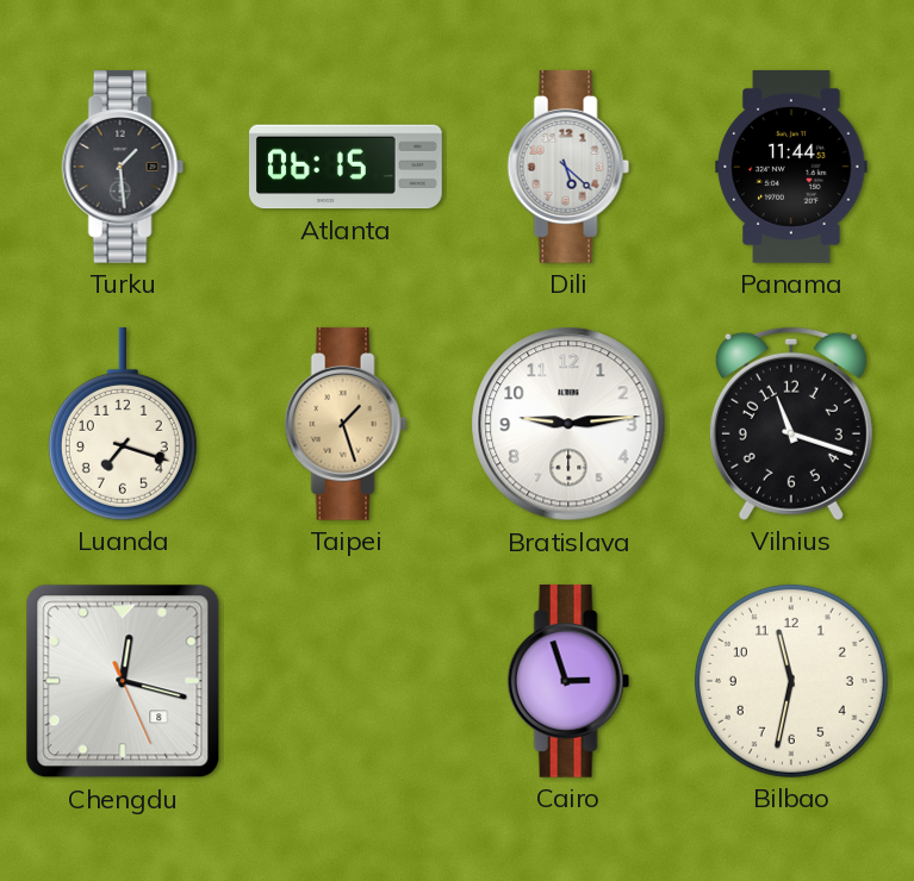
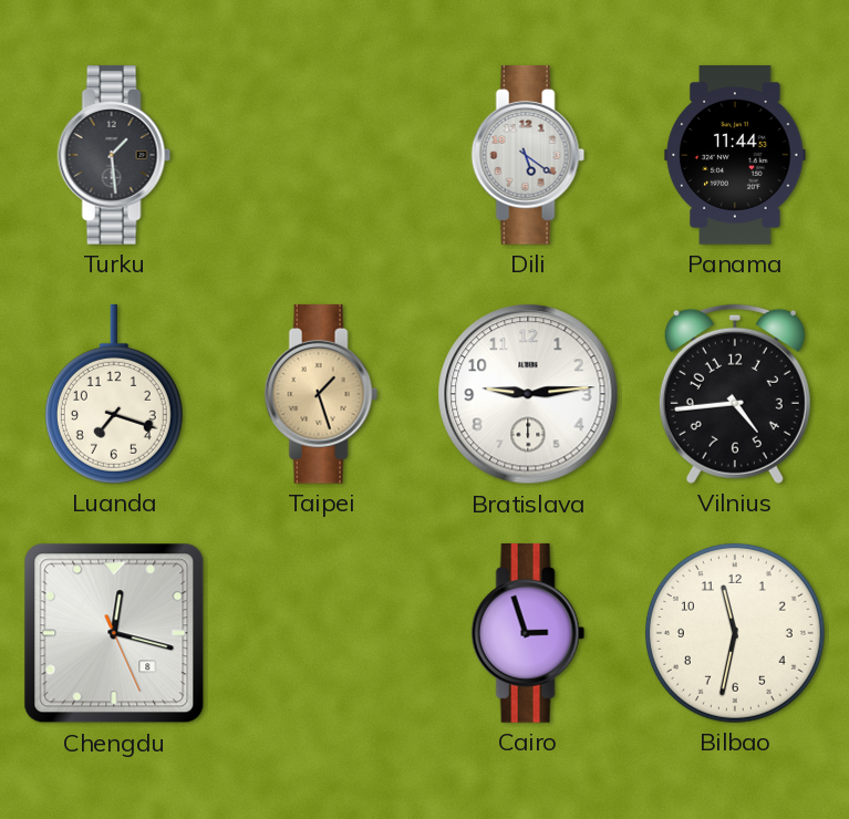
Atlanta: 06:15 -> none
Dili: 5:22 -> 5:21
Vilnius: 11:18 -> 4:44
